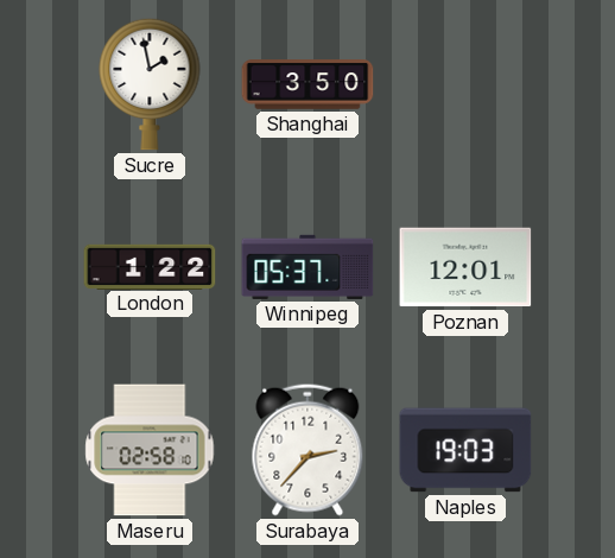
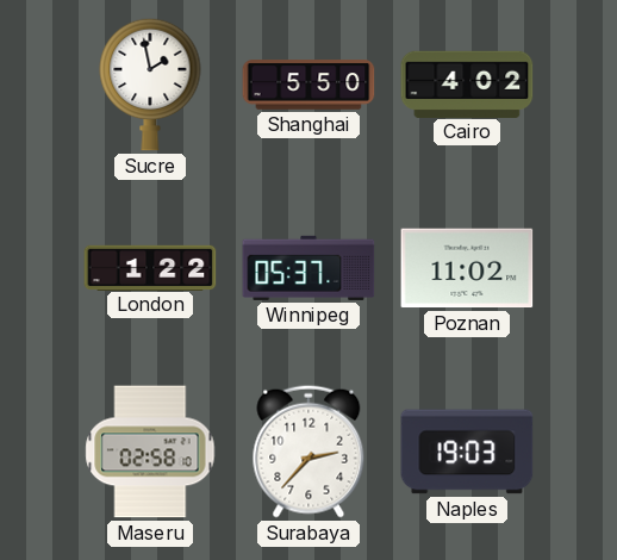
Shanghai: 3:50 -> 5:50
Cairo: none -> 4:02
Poznan: 12:01 -> 11:02
